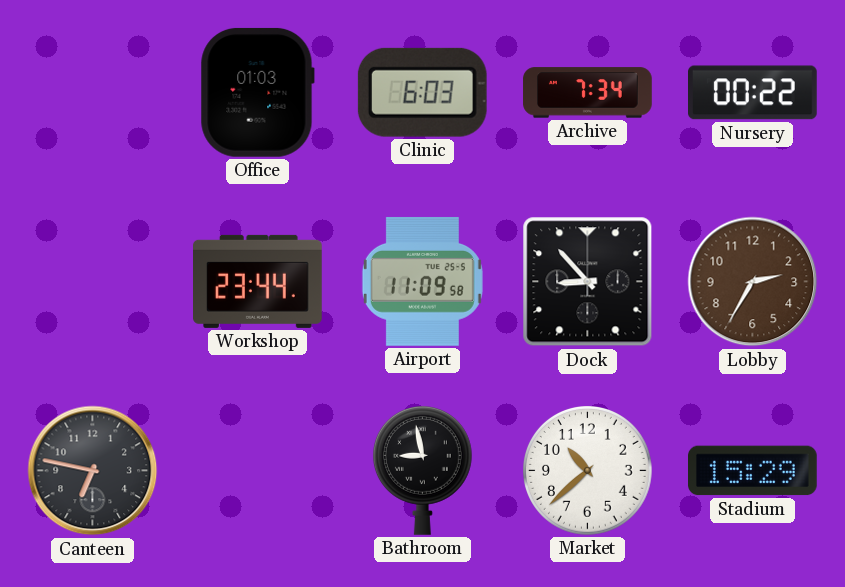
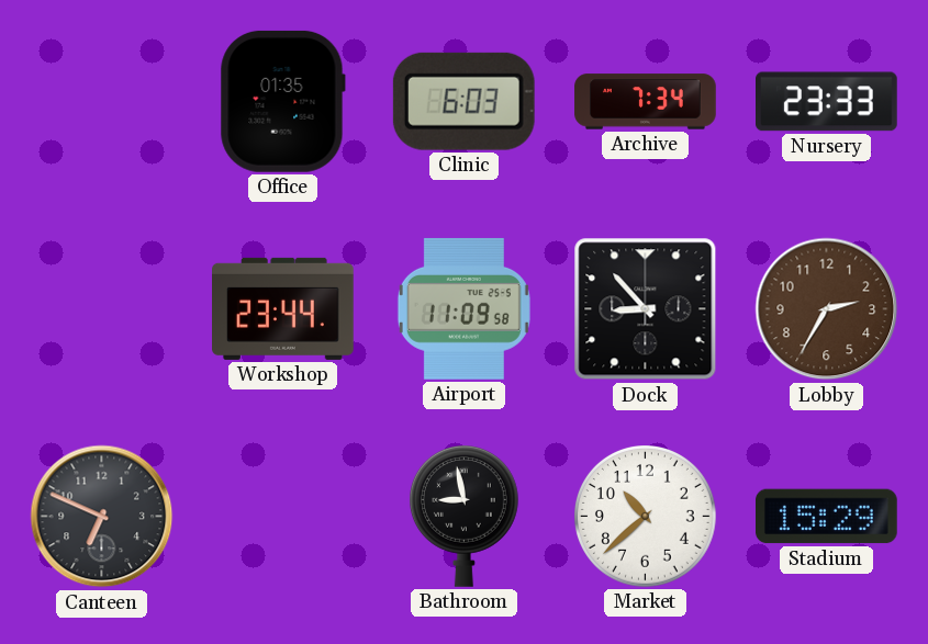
Office: 01:03 -> 01:35
Nursery: 00:22 -> 23:33
Canteen: 6:47 -> 6:49
